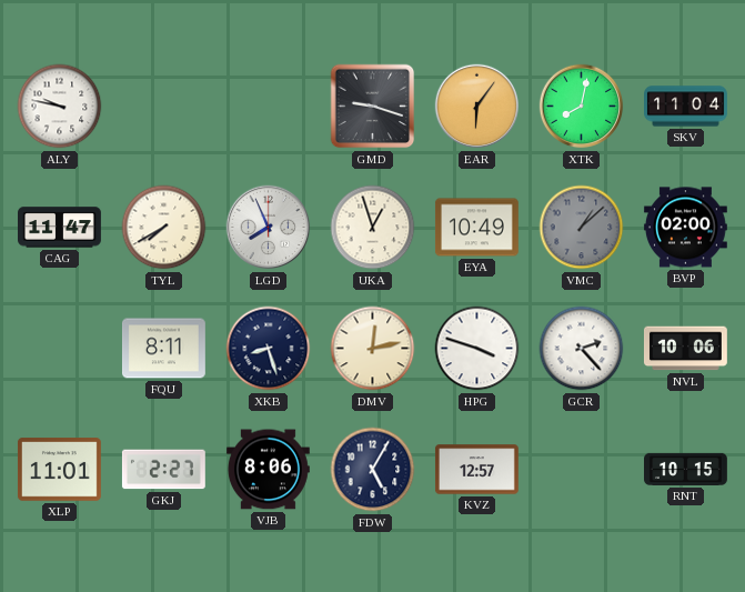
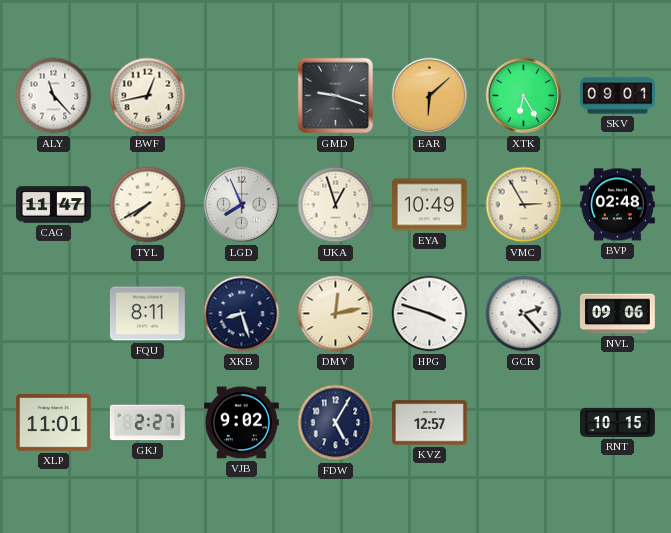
ALY: 9:47 -> 11:23
BWF: none -> 12:43
EAR: 6:06 -> 6:08
XTK: 8:02 -> 6:25
SKV: 11:04 -> 09:01
VMC: 1:08 -> 2:55
VMC dial: grey -> cream
BVP: 02:00 -> 02:48
NVL: 10:06 -> 09:06
VJB: 8:06 -> 9:02
